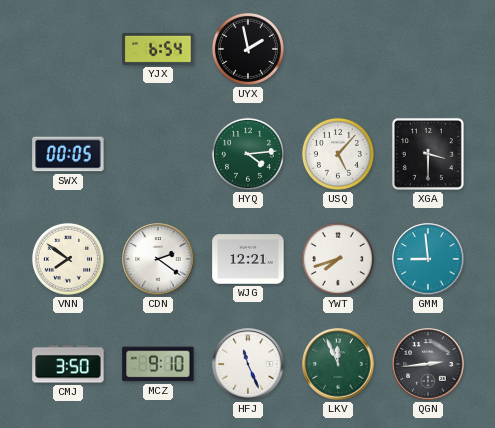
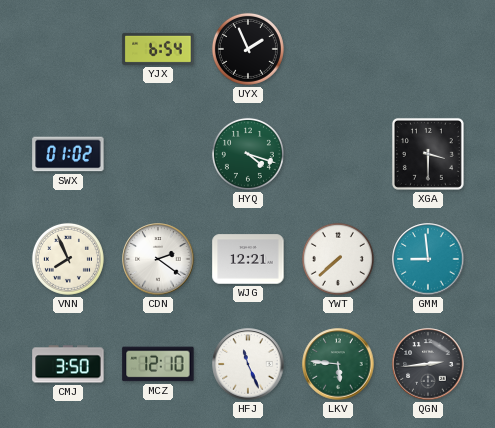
UYX: 1:58 -> 1:56
SWX: 00:05 -> 01:02
HYQ: 4:14 -> 4:18
USQ: 5:07 -> none
VNN: 7:51 -> 7:56
YWT: 7:42 -> 7:38
MCZ: 9:10 -> 12:10
LKV: 11:56 -> 5:46
